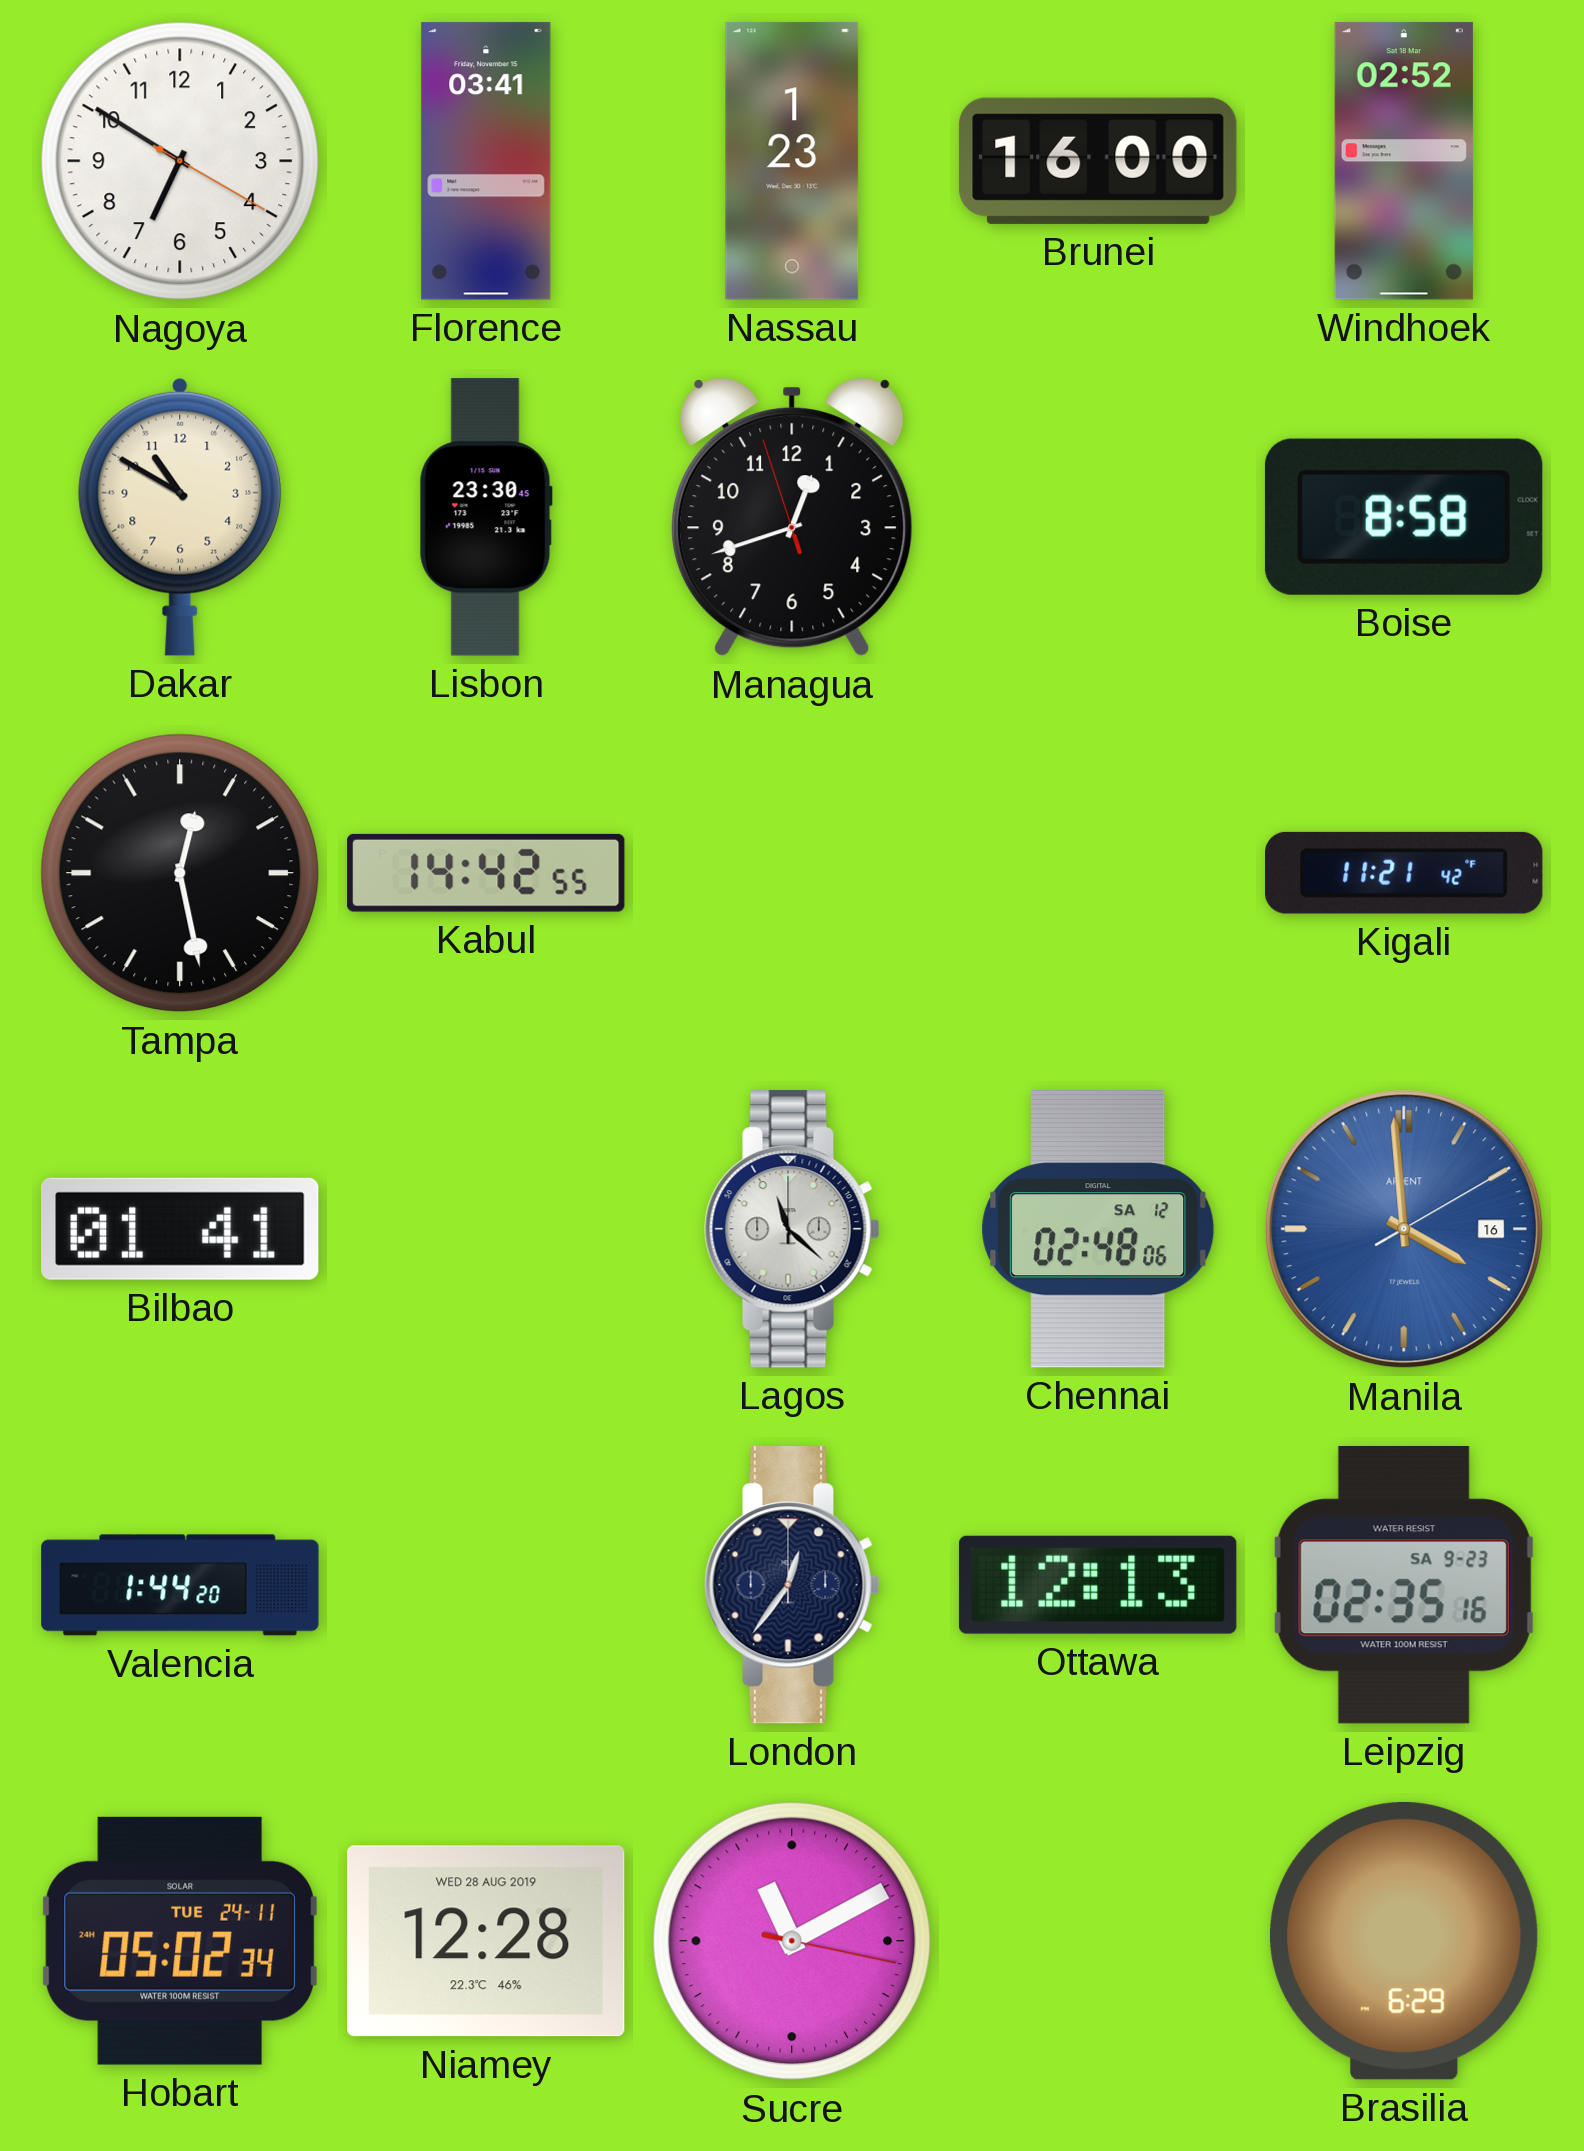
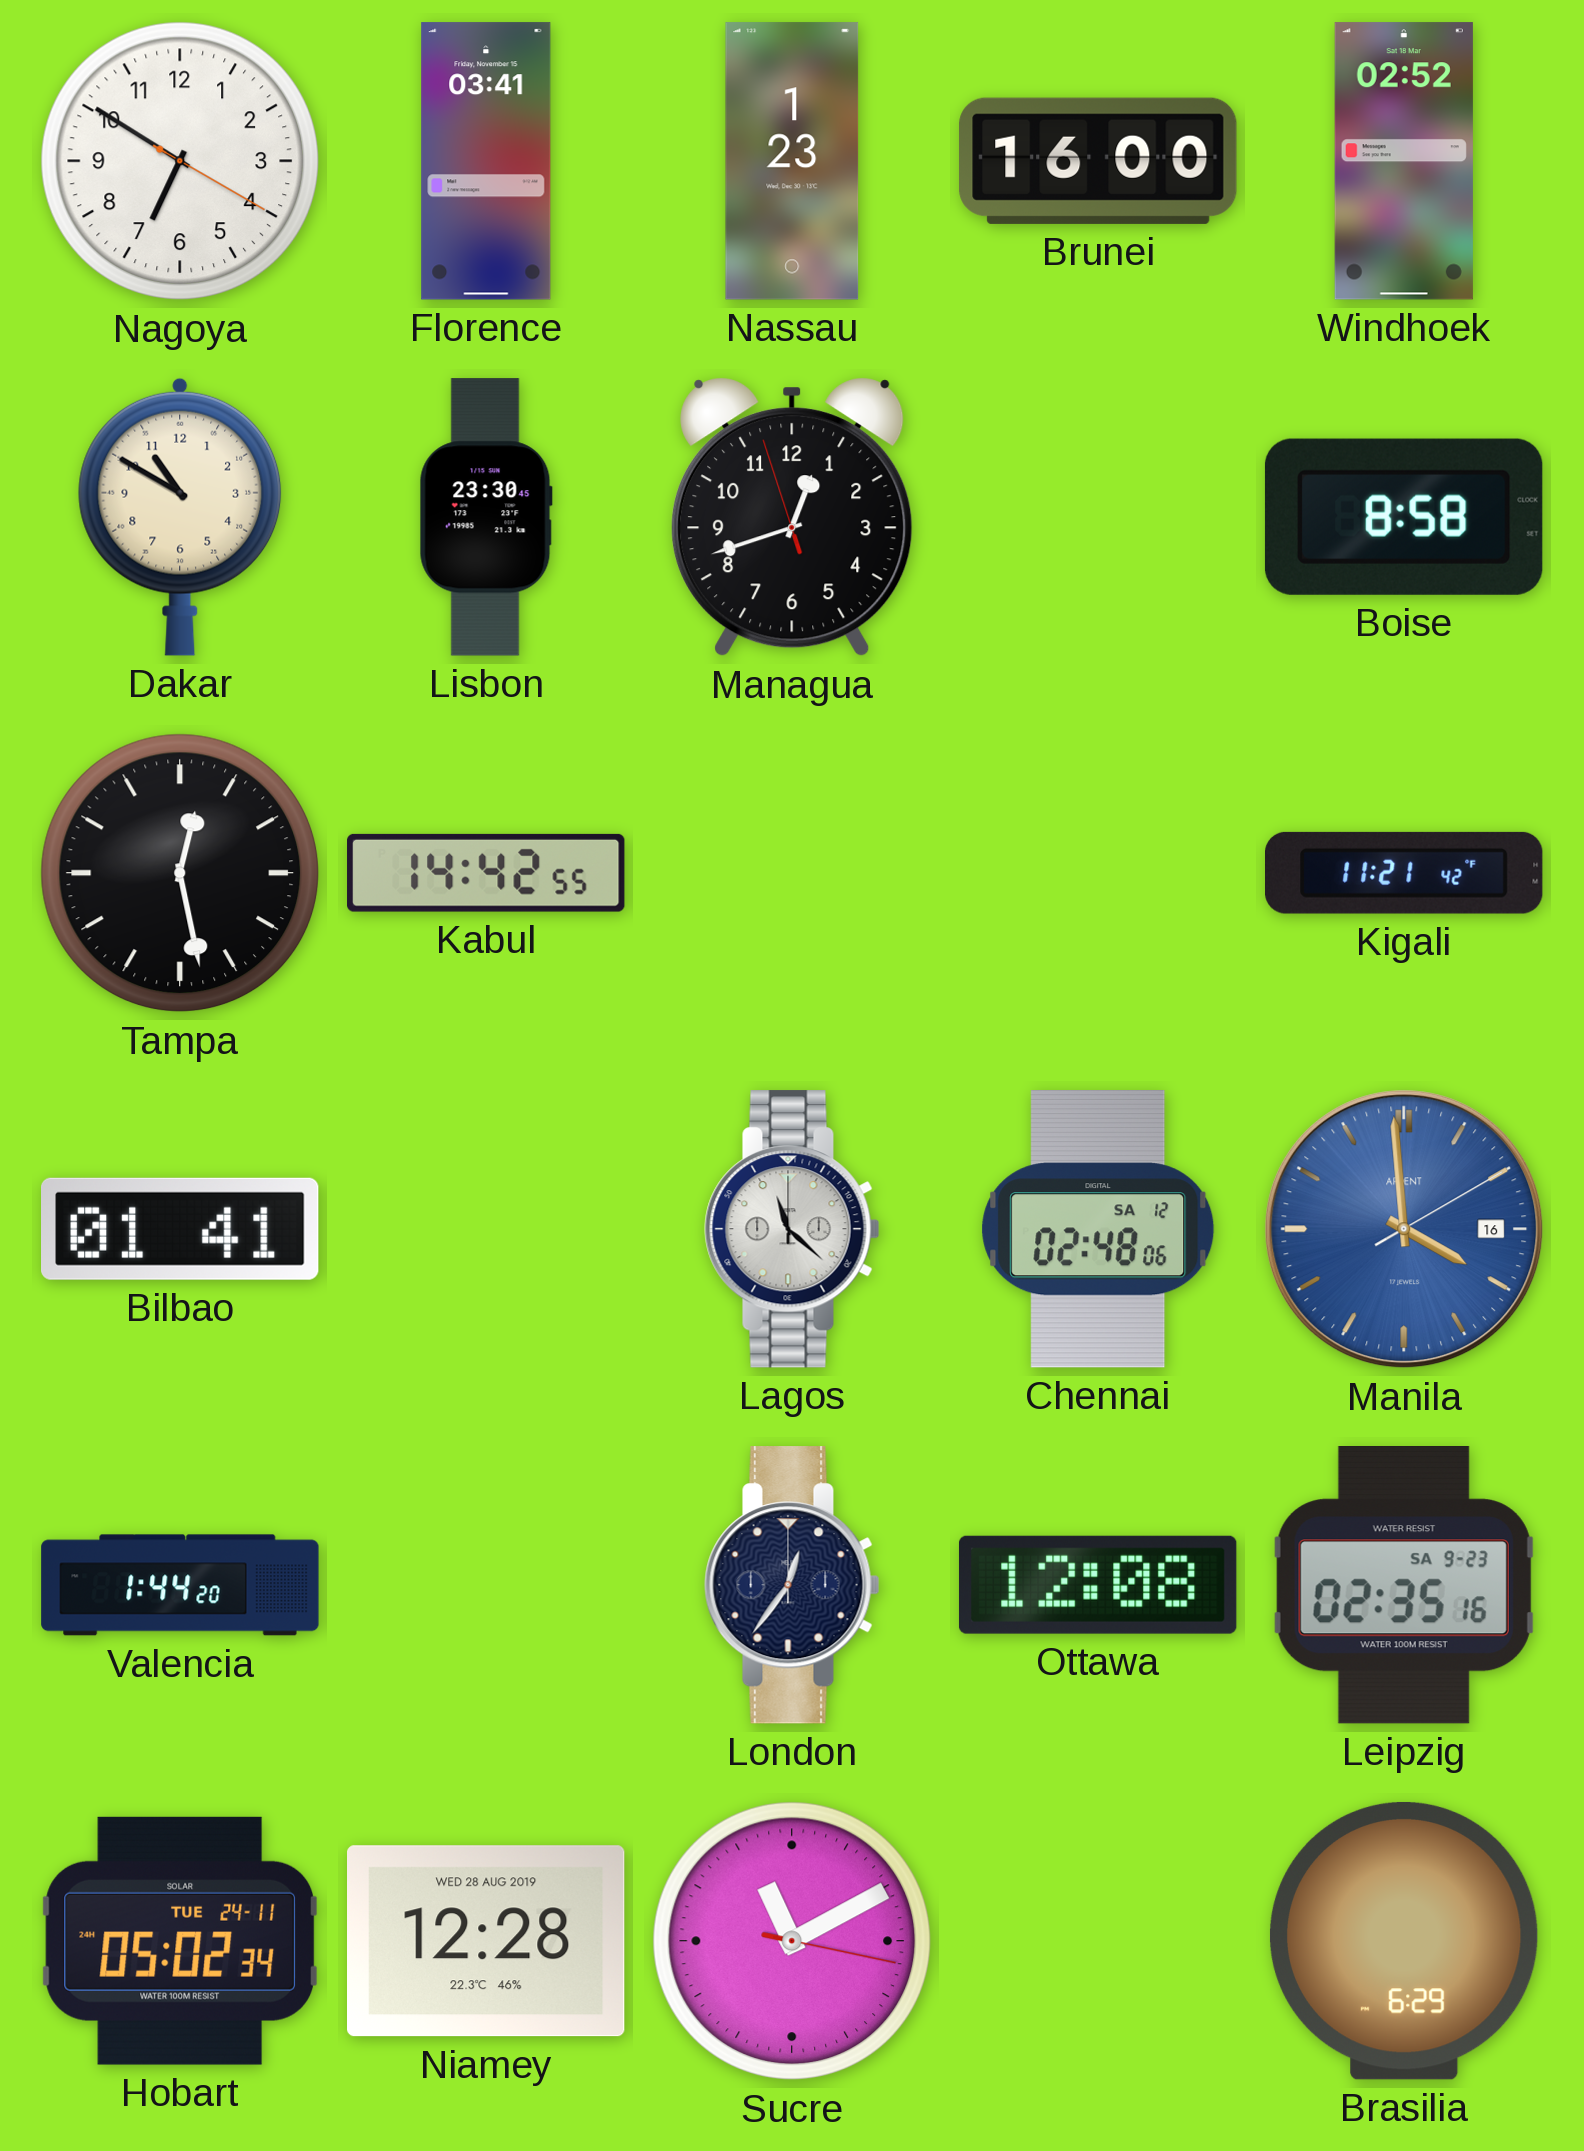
Ottawa: 12:13 -> 12:08
